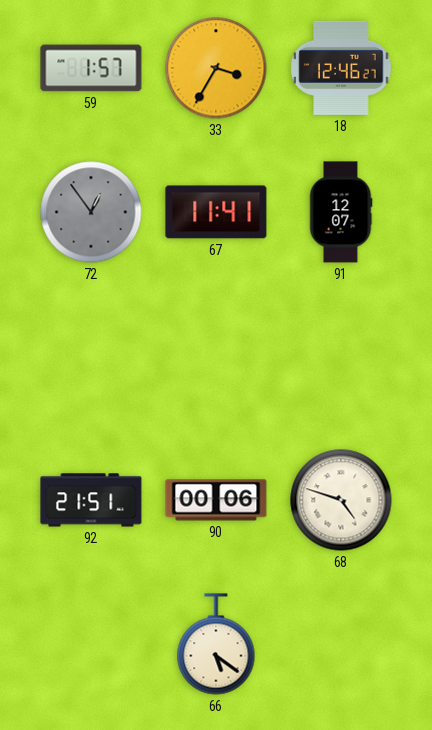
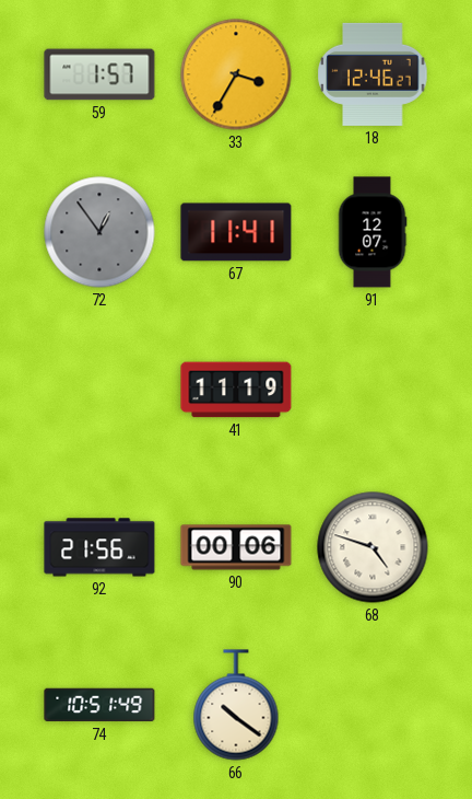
41: none -> 11:19
92: 21:51 -> 21:56
74: none -> 10:51
66: 5:21 -> 10:21
